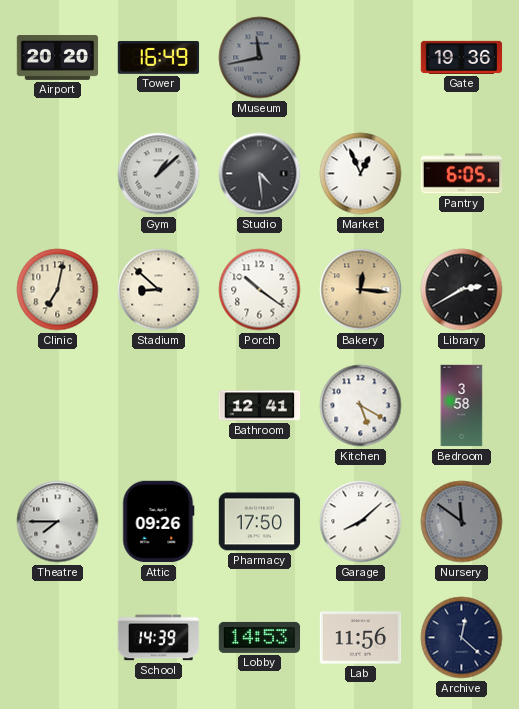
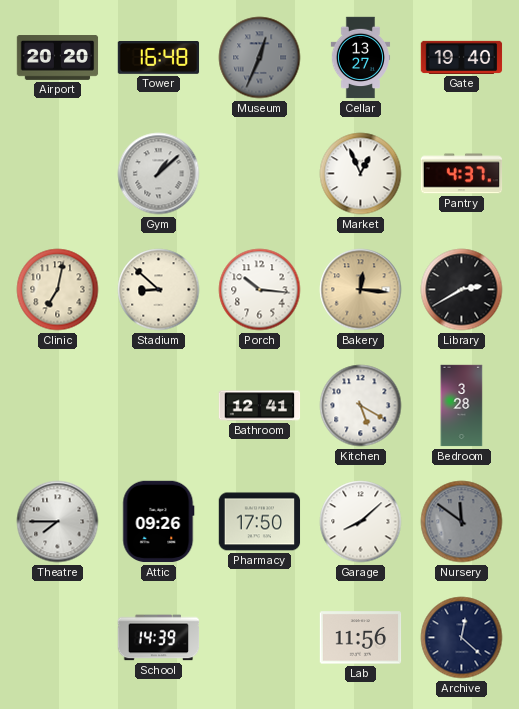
Tower: 16:49 -> 16:48
Museum: 11:43 -> 12:34
Cellar: none -> 13:27
Gate: 19:36 -> 19:40
Studio: 4:29 -> none
Pantry: 6:05 -> 4:37
Porch: 10:21 -> 10:16
Bedroom: 3:58 -> 3:28
Lobby: 14:53 -> none
